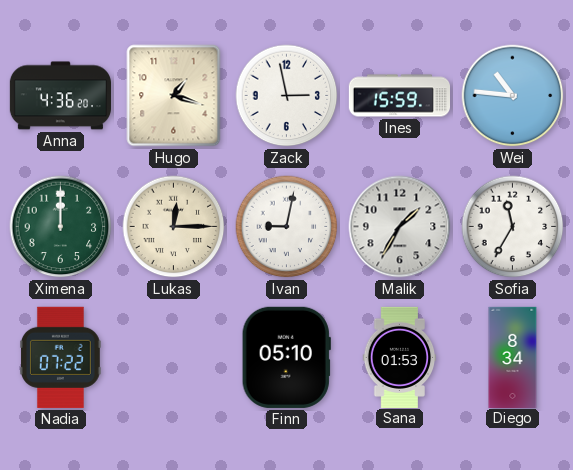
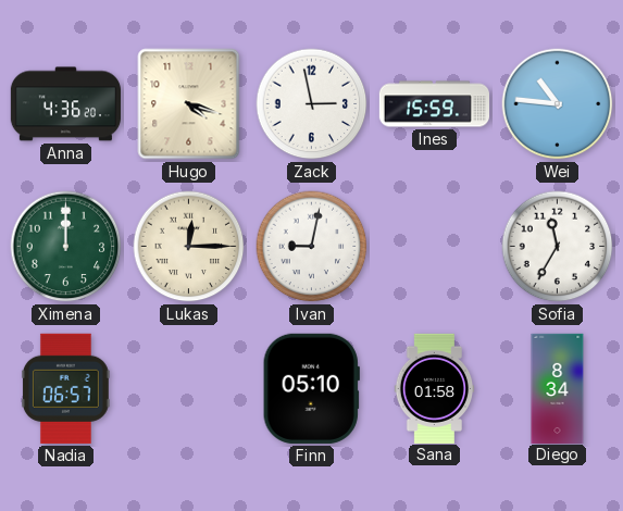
Hugo: 1:18 -> 4:18
Malik: 1:35 -> none
Nadia: 07:22 -> 06:57
Sana: 01:53 -> 01:58
